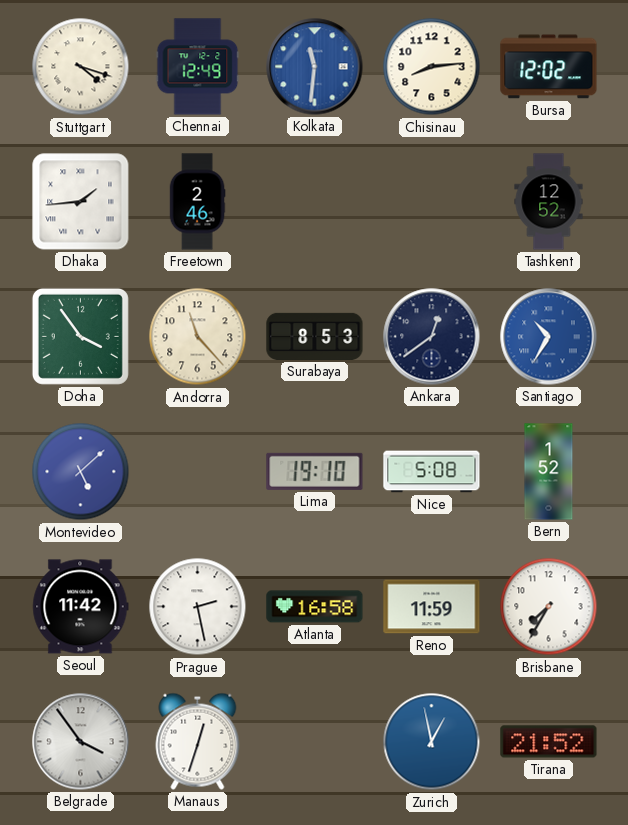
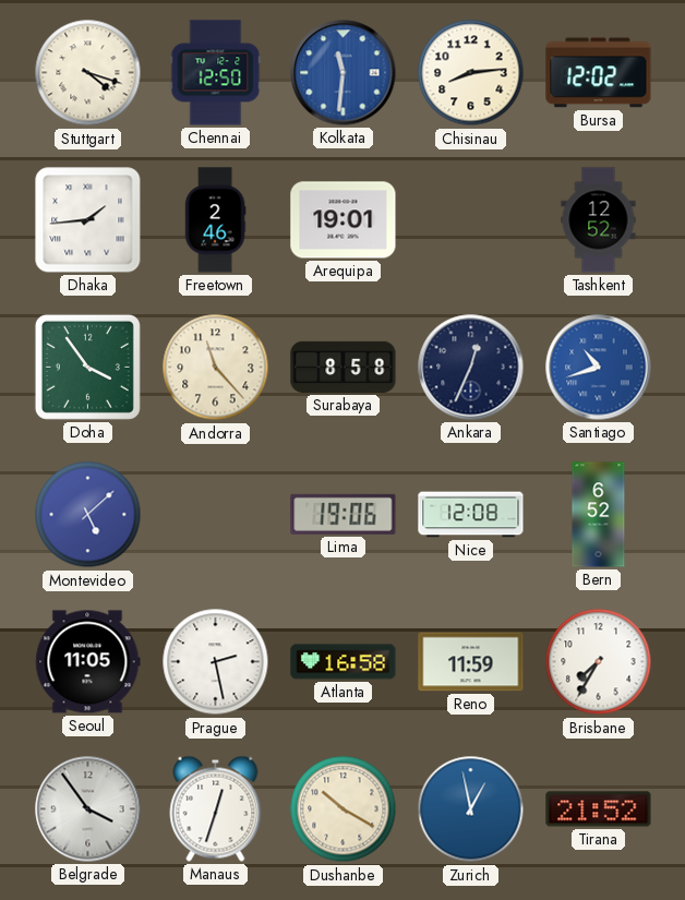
Chennai: 12:49 -> 12:50
Arequipa: none -> 19:01
Surabaya: 8:53 -> 8:58
Ankara: 12:39 -> 12:34
Santiago: 10:35 -> 10:42
Lima: 19:10 -> 19:06
Nice: 5:08 -> 12:08
Bern: 1:52 -> 6:52
Seoul: 11:42 -> 11:05
Dushanbe: none -> 10:20
